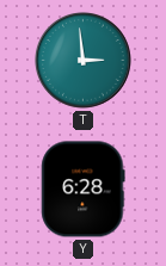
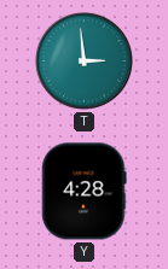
Y: 6:28 -> 4:28
